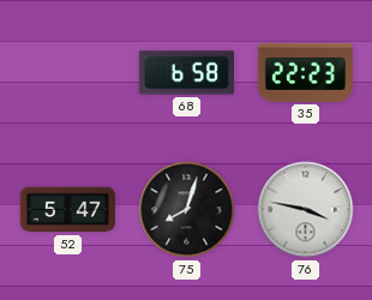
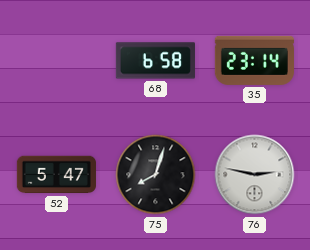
35: 22:23 -> 23:14
76: 3:47 -> 2:47
